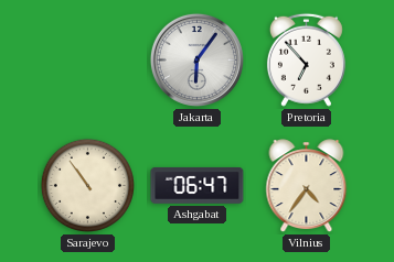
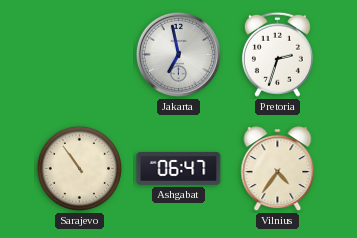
Jakarta: 6:06 -> 6:58
Pretoria: 6:53 -> 2:33
